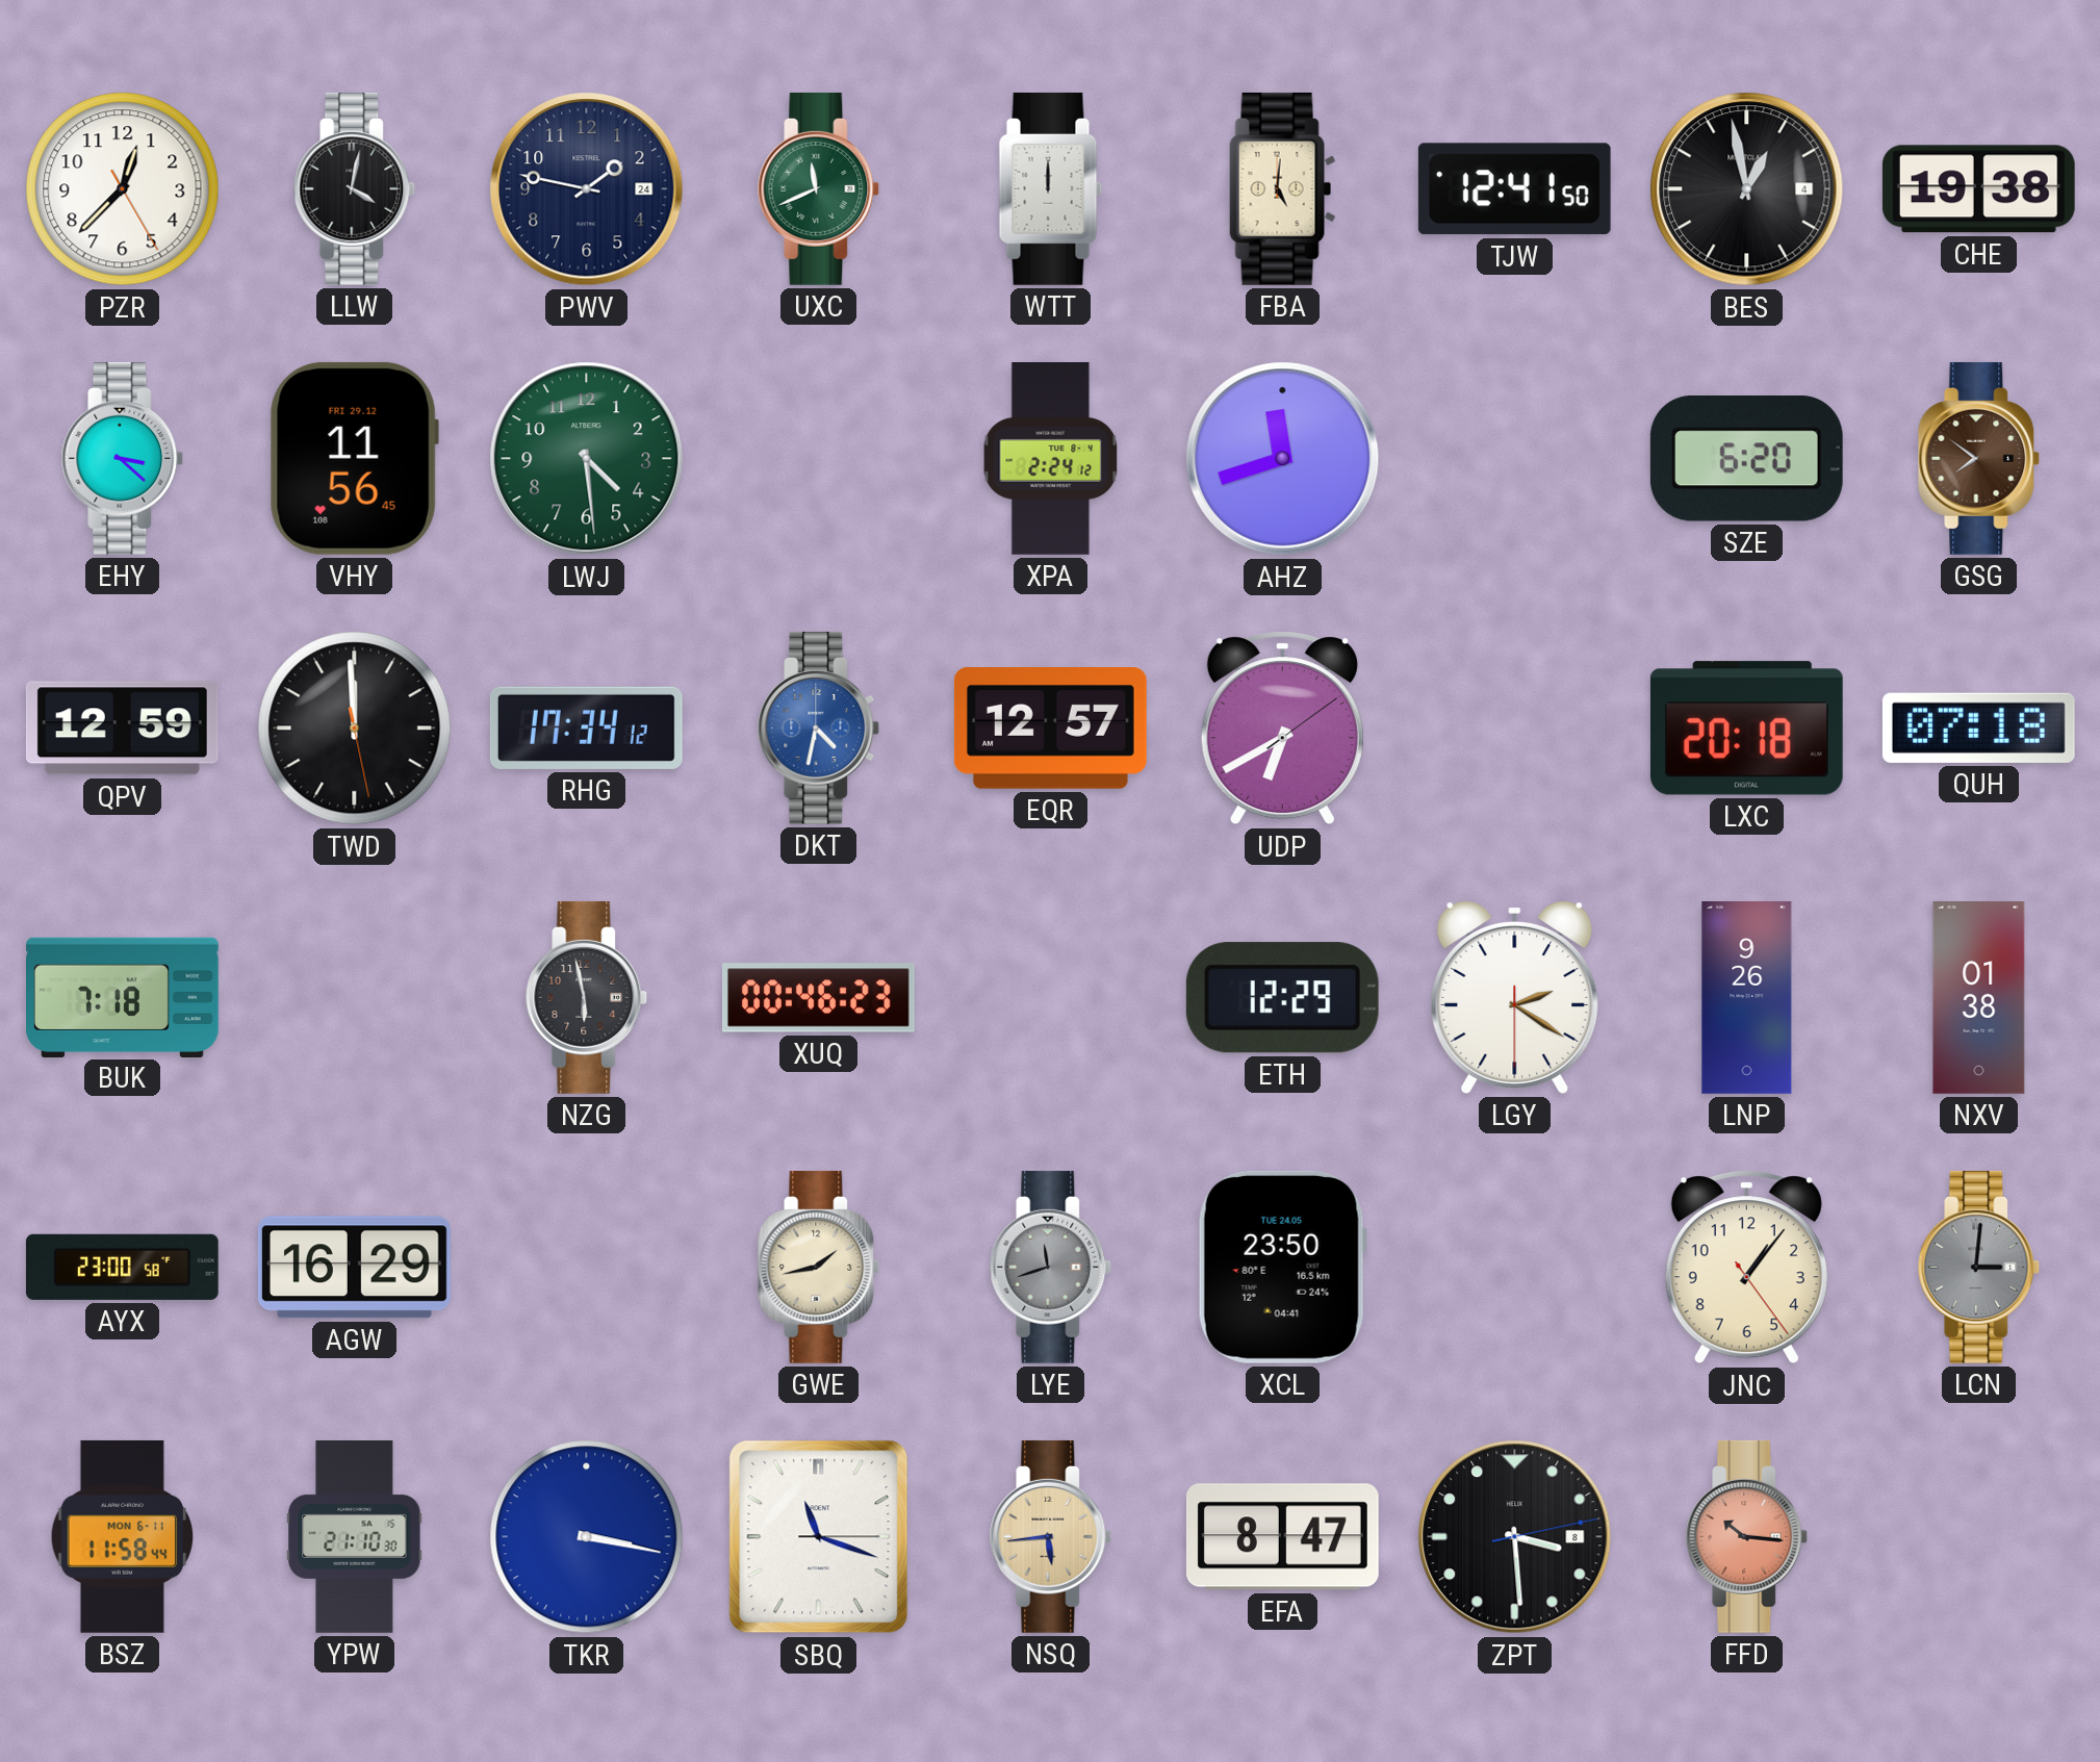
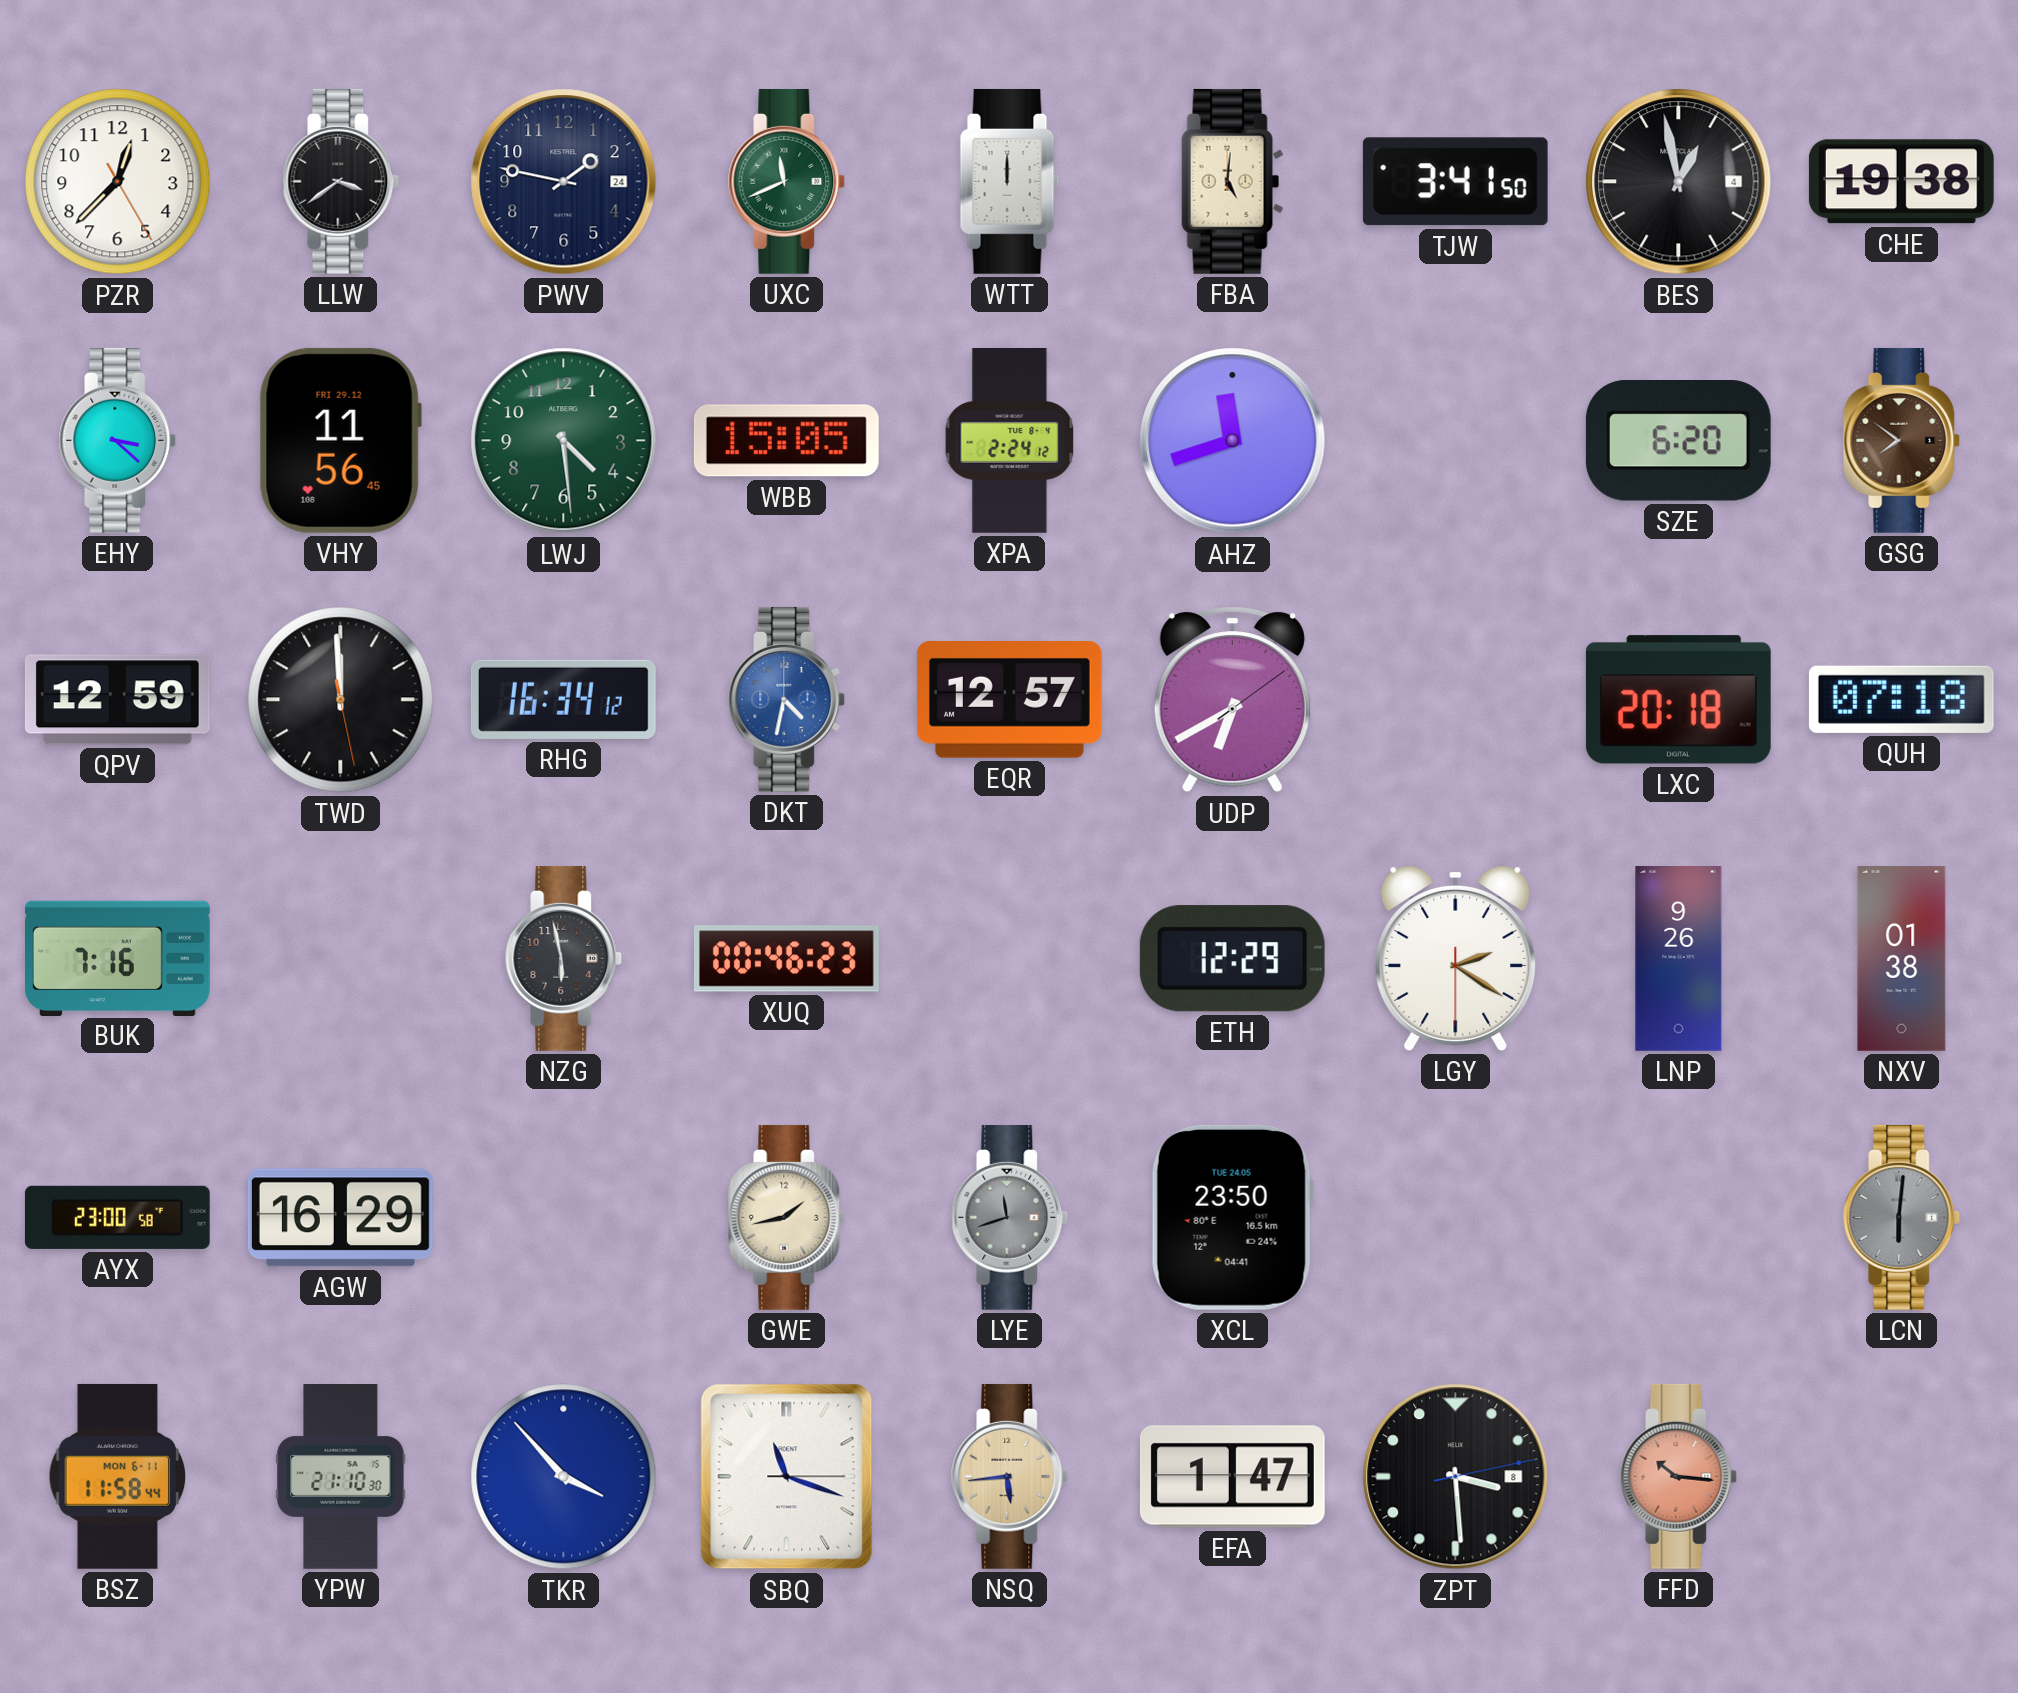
LLW: 4:02 -> 3:39
TJW: 12:41 -> 3:41
WBB: none -> 15:05
RHG: 17:34 -> 16:34
BUK: 7:18 -> 7:16
JNC: 1:06 -> none
LCN: 3:01 -> 6:01
TKR: 3:17 -> 3:53
EFA: 8:47 -> 1:47
